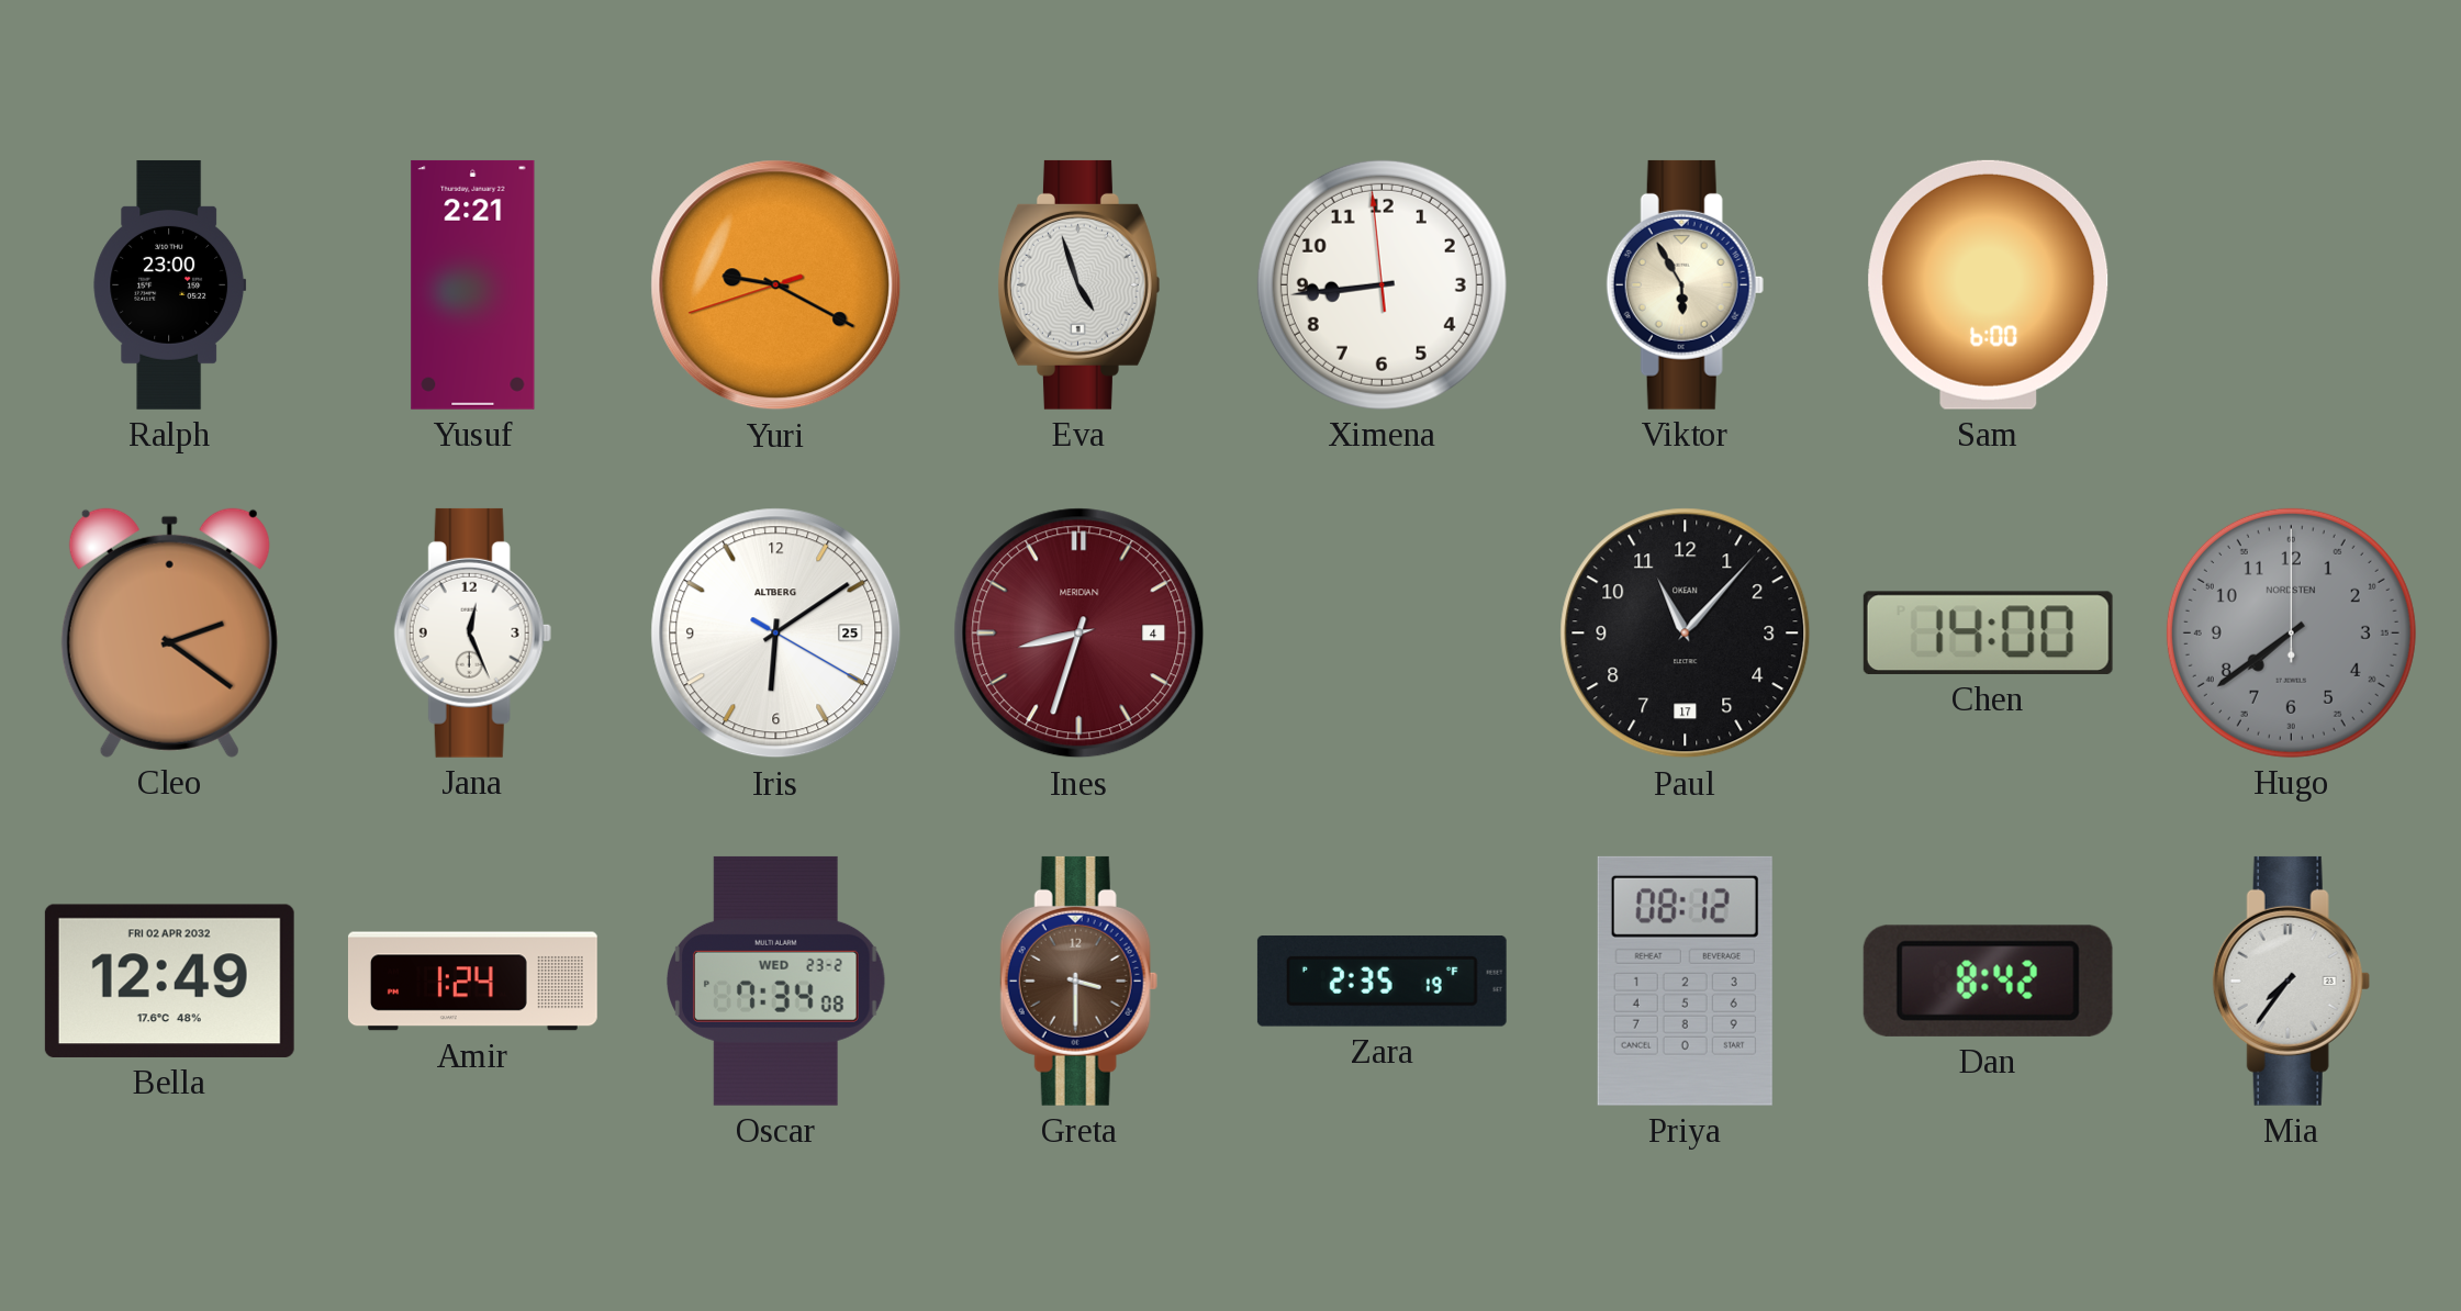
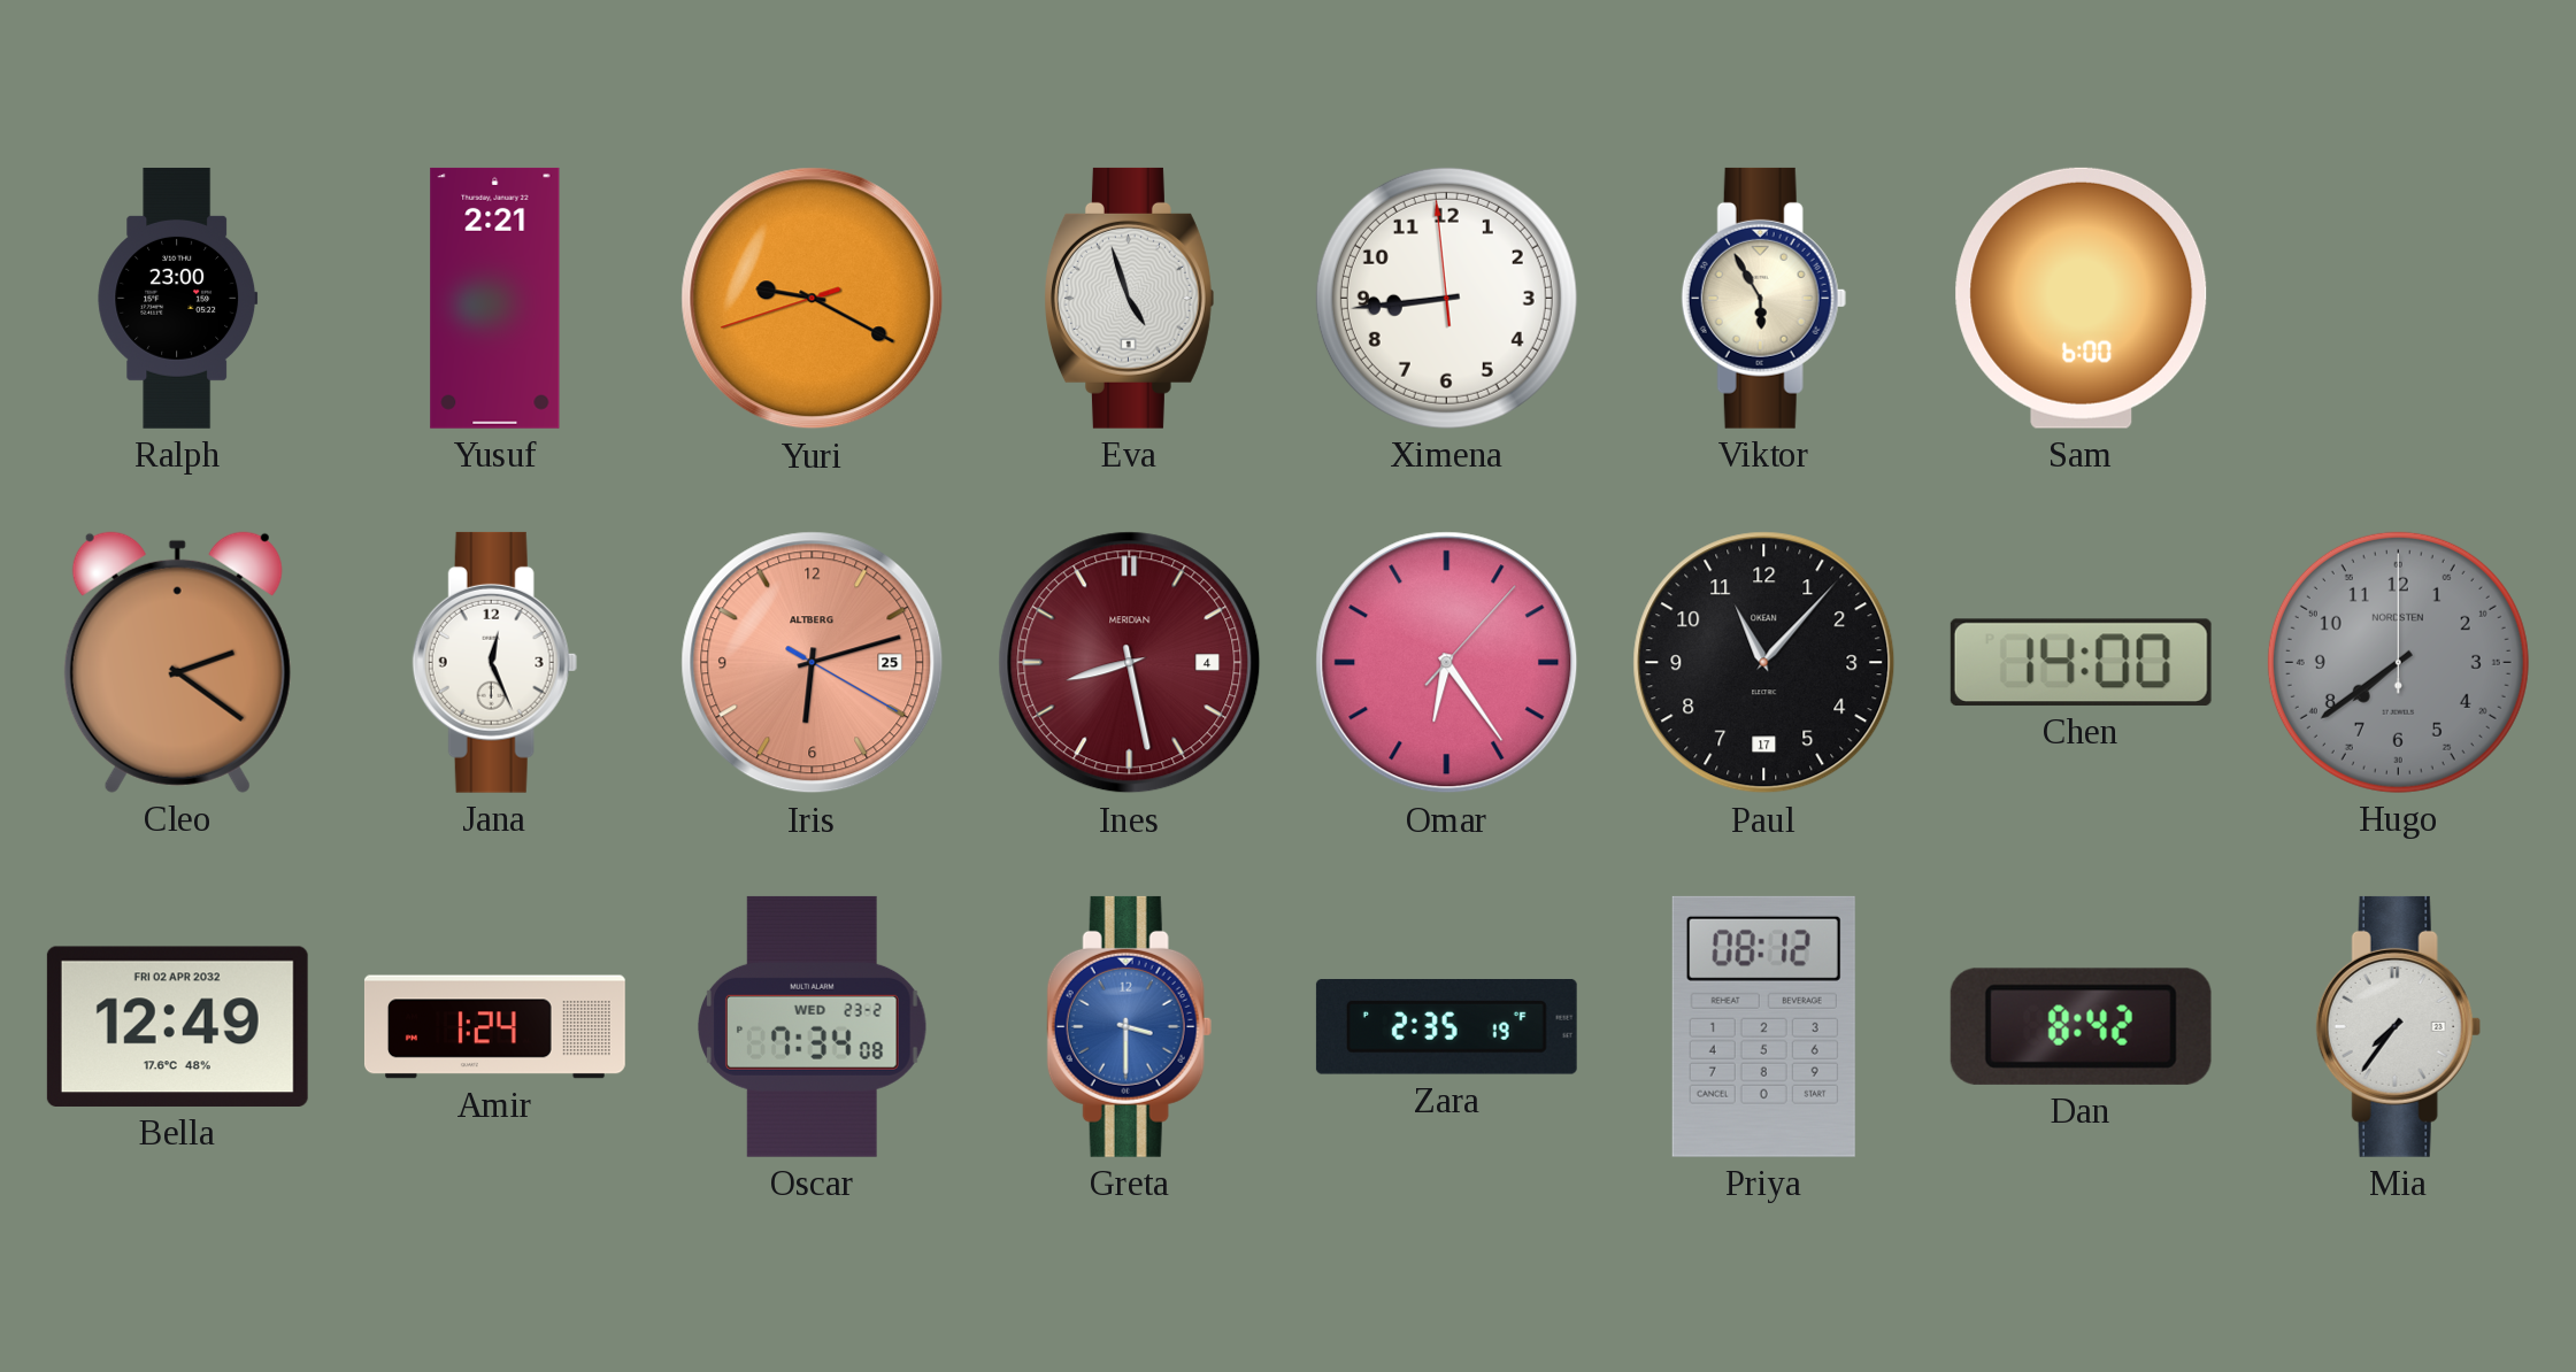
Iris: 6:09 -> 6:12
Iris dial: white -> salmon
Ines: 8:33 -> 8:28
Omar: none -> 6:24
Greta dial: brown -> blue
